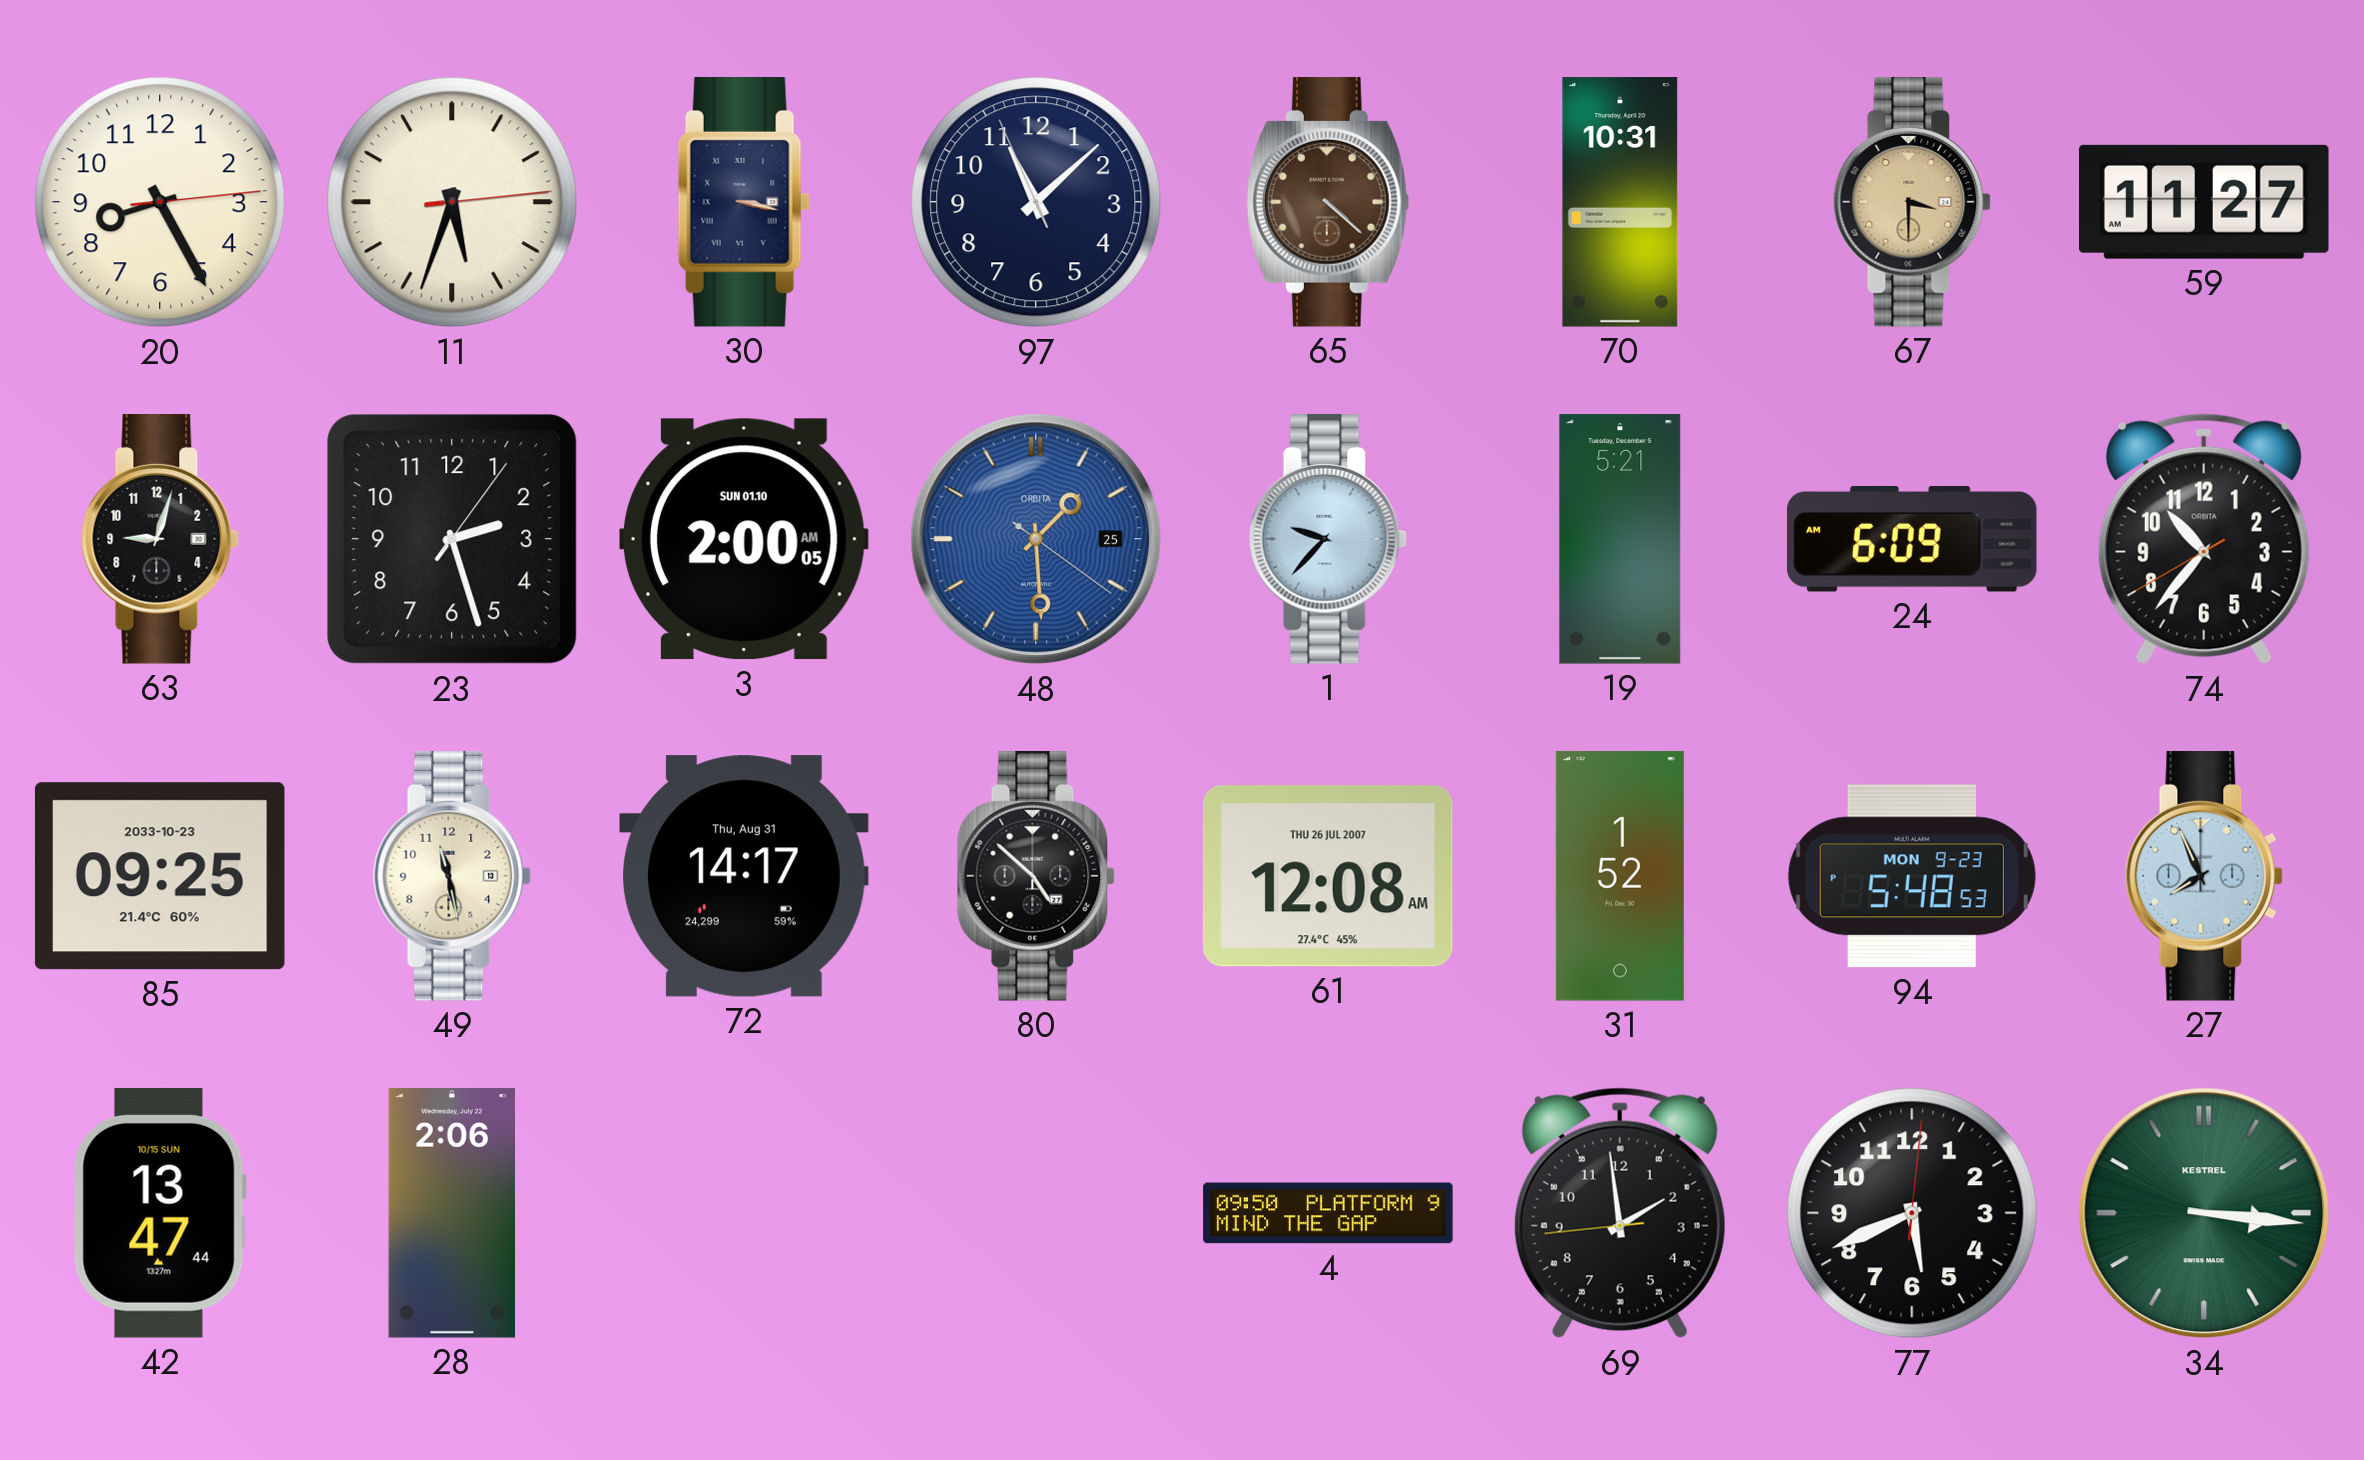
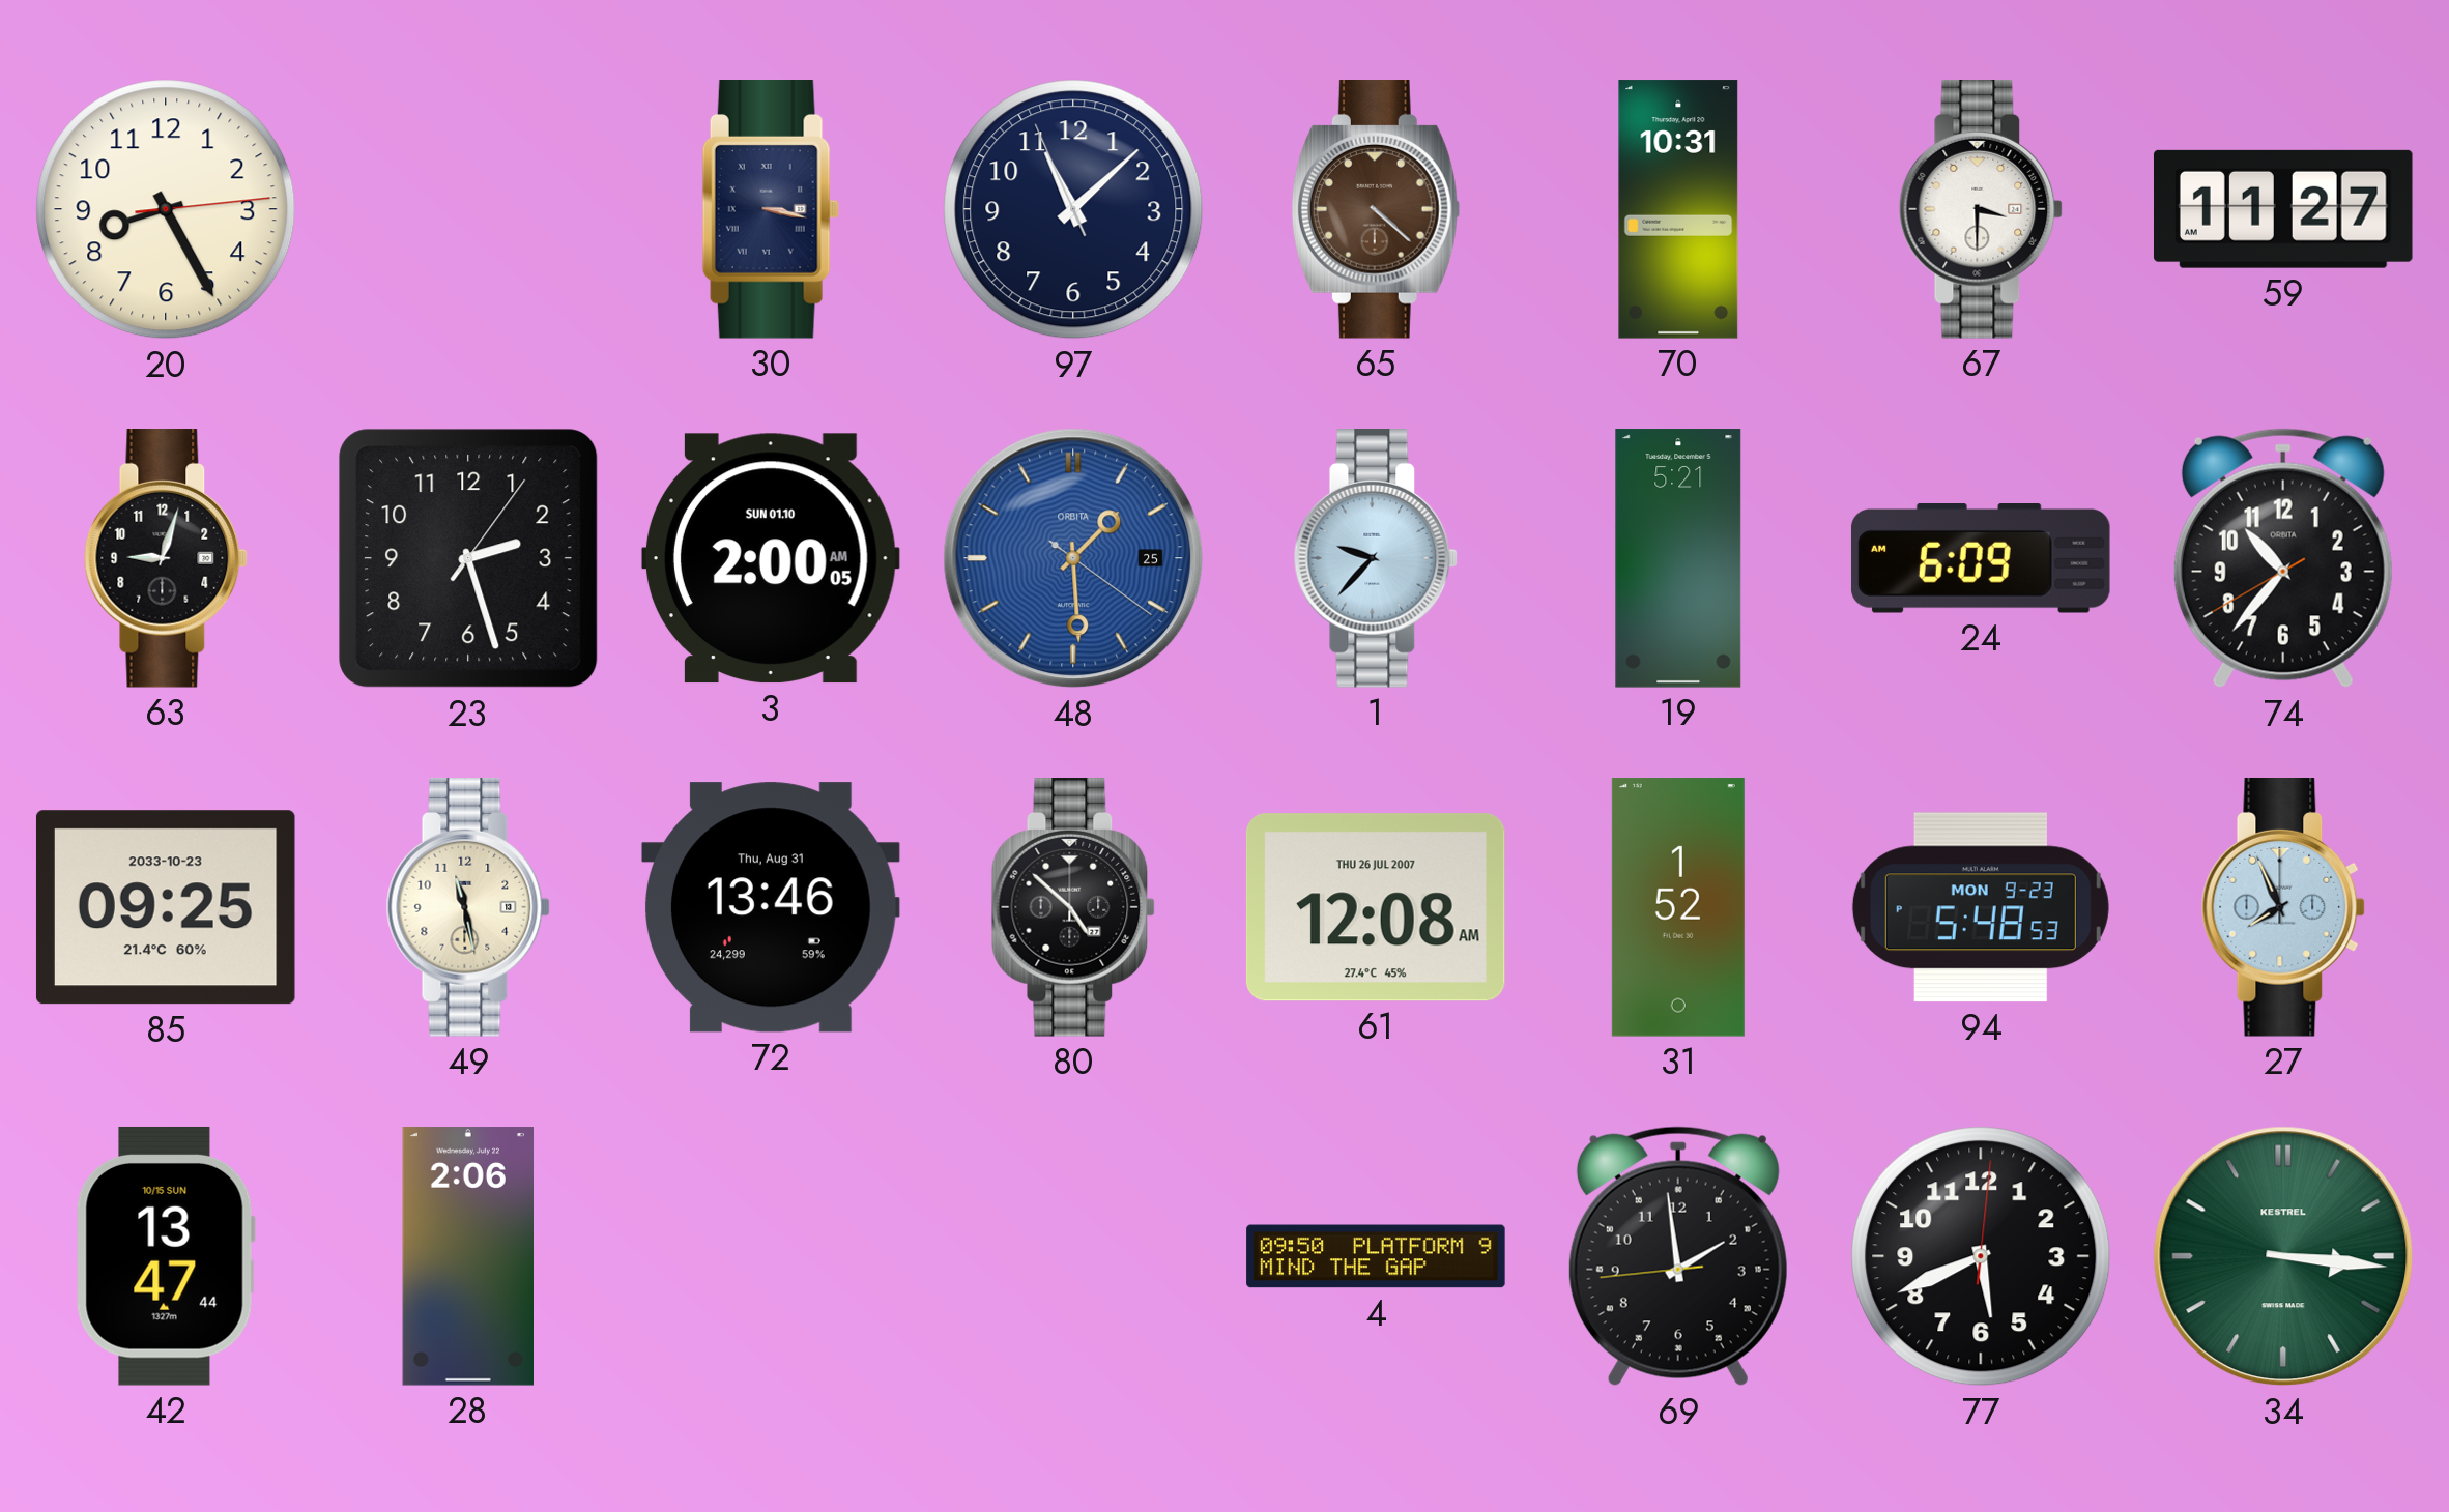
11: 5:33 -> none
67 dial: champagne -> white
72: 14:17 -> 13:46
